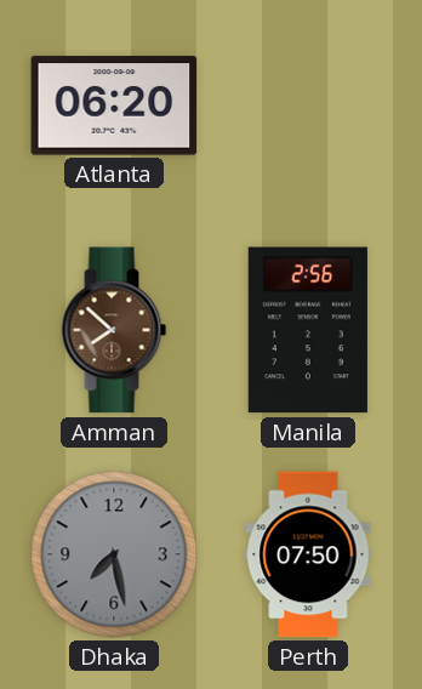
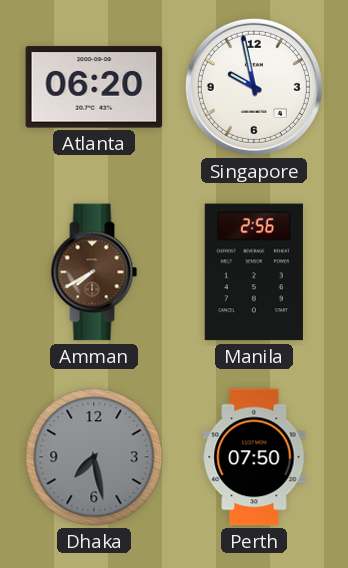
Singapore: none -> 9:58
Amman: 7:52 -> 7:40
